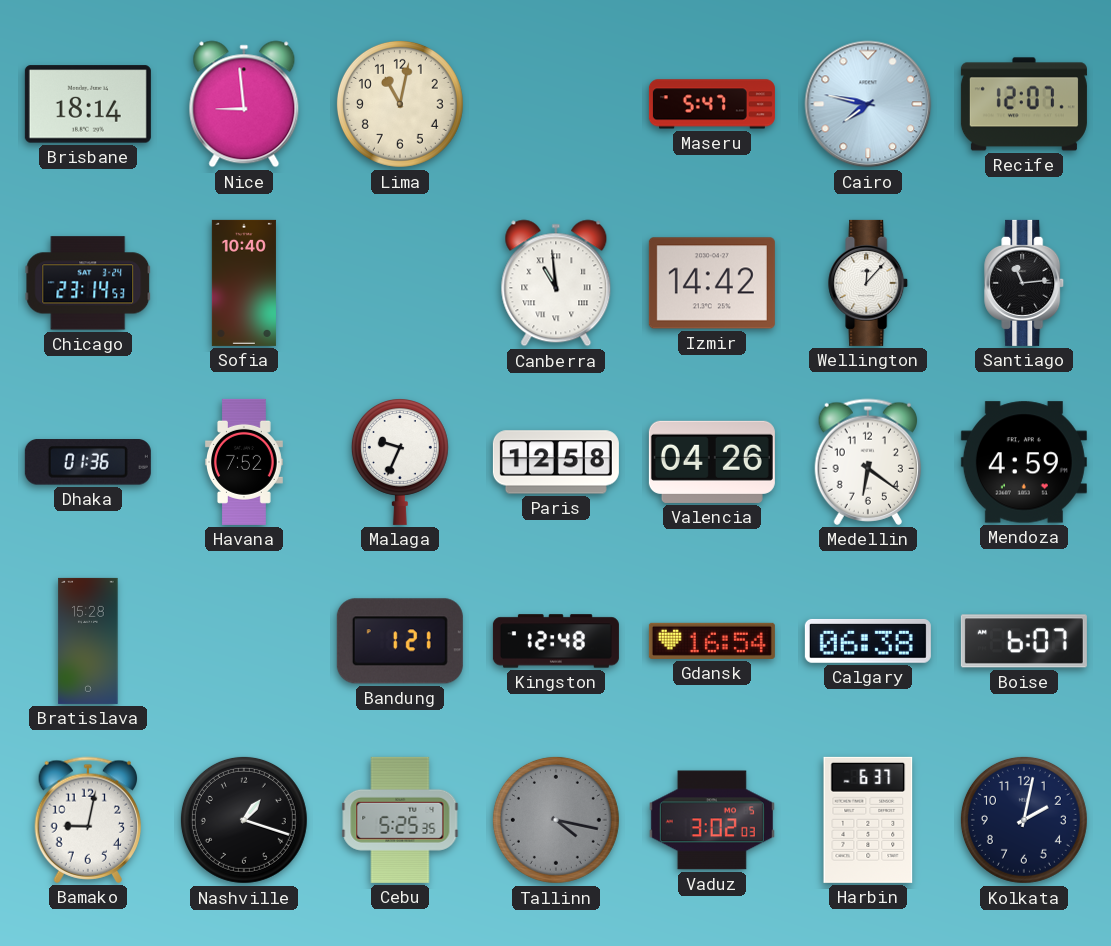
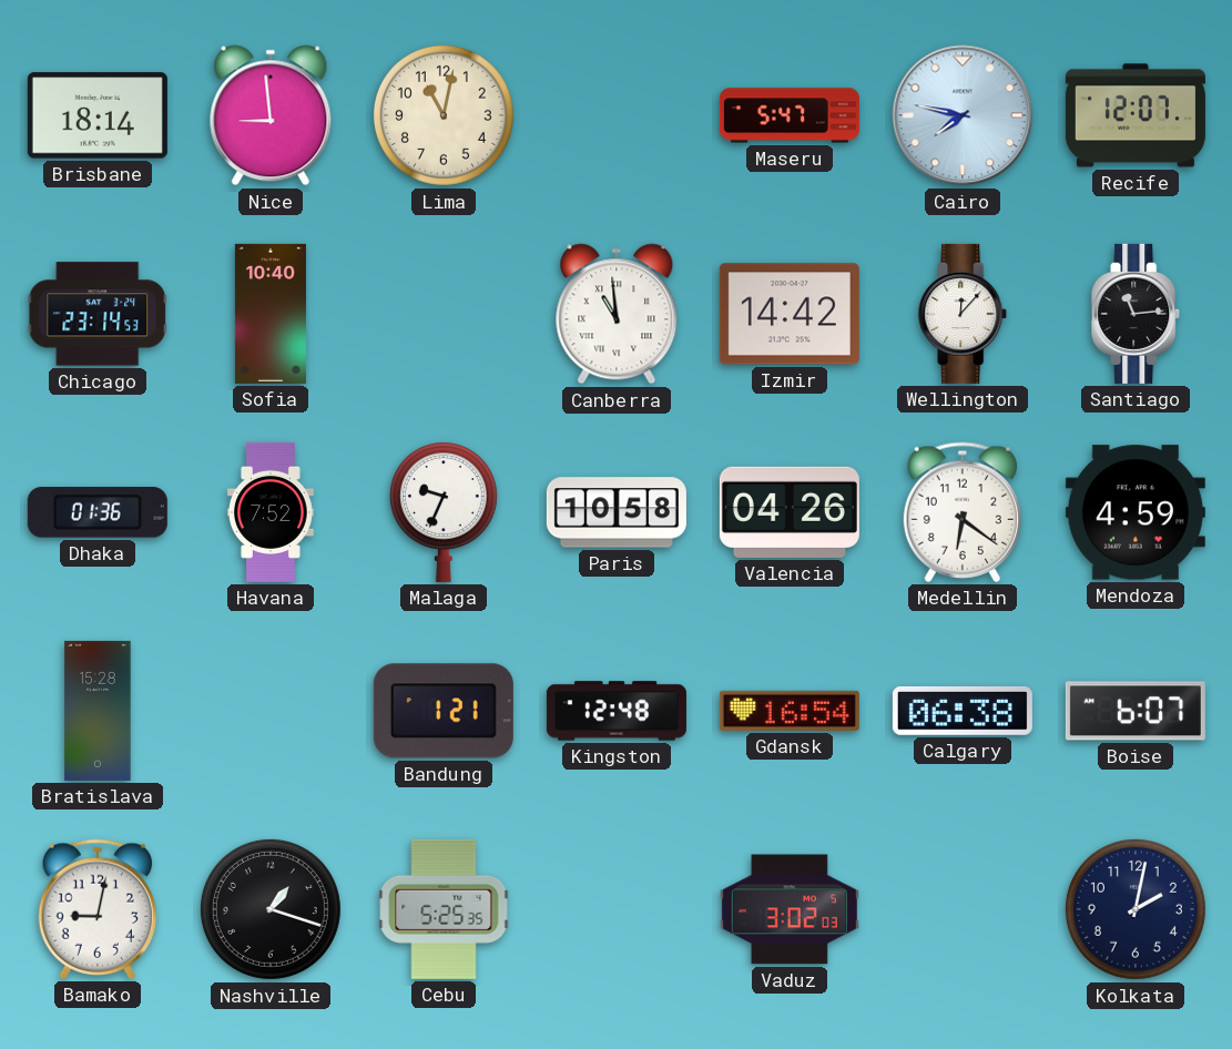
Paris: 12:58 -> 10:58
Tallinn: 4:17 -> none
Harbin: 6:37 -> none
